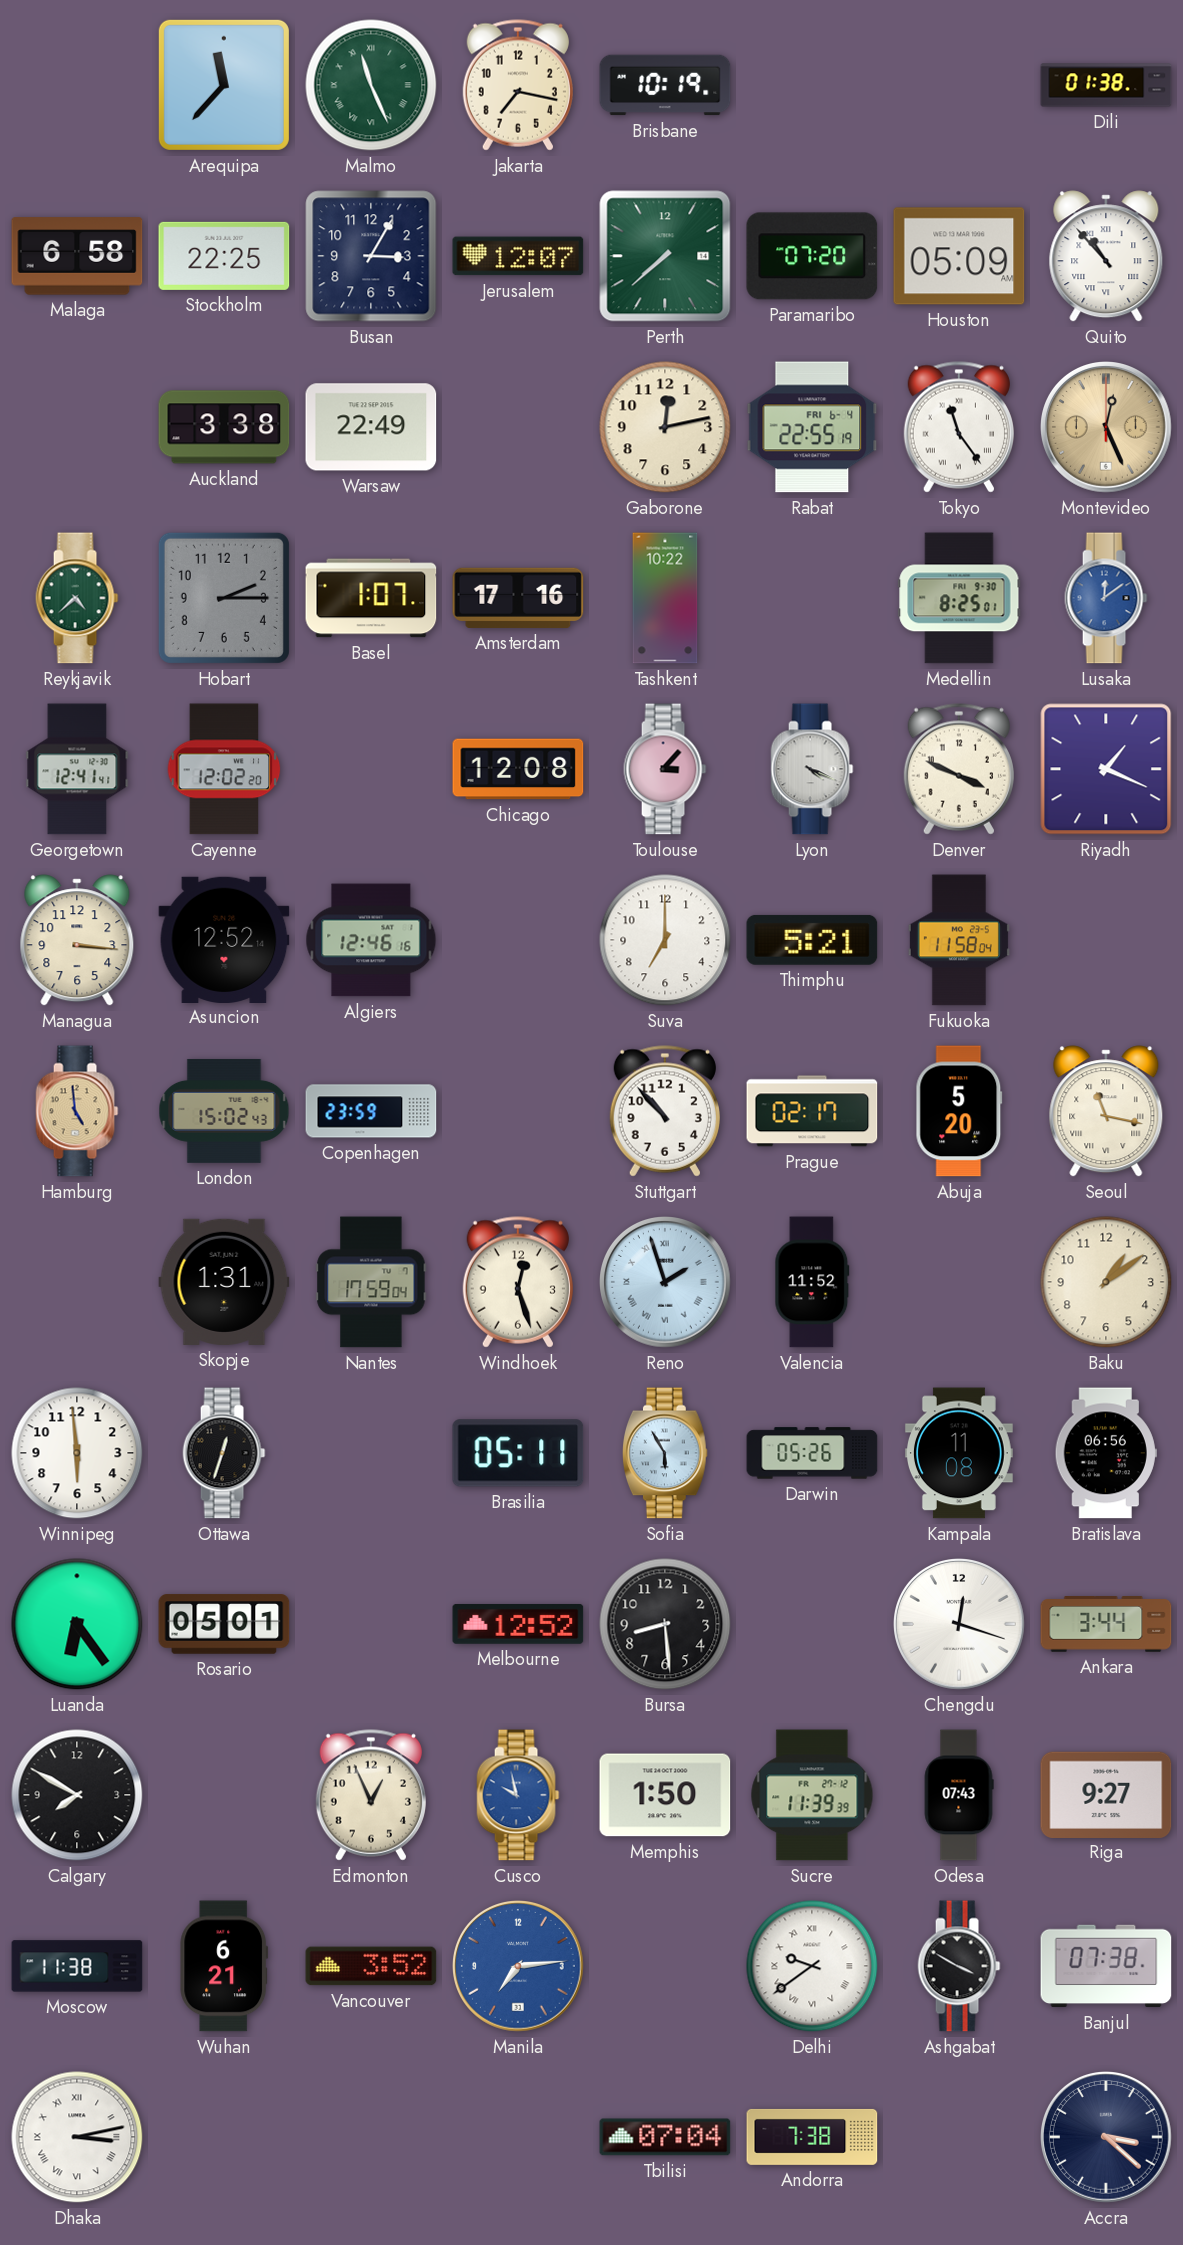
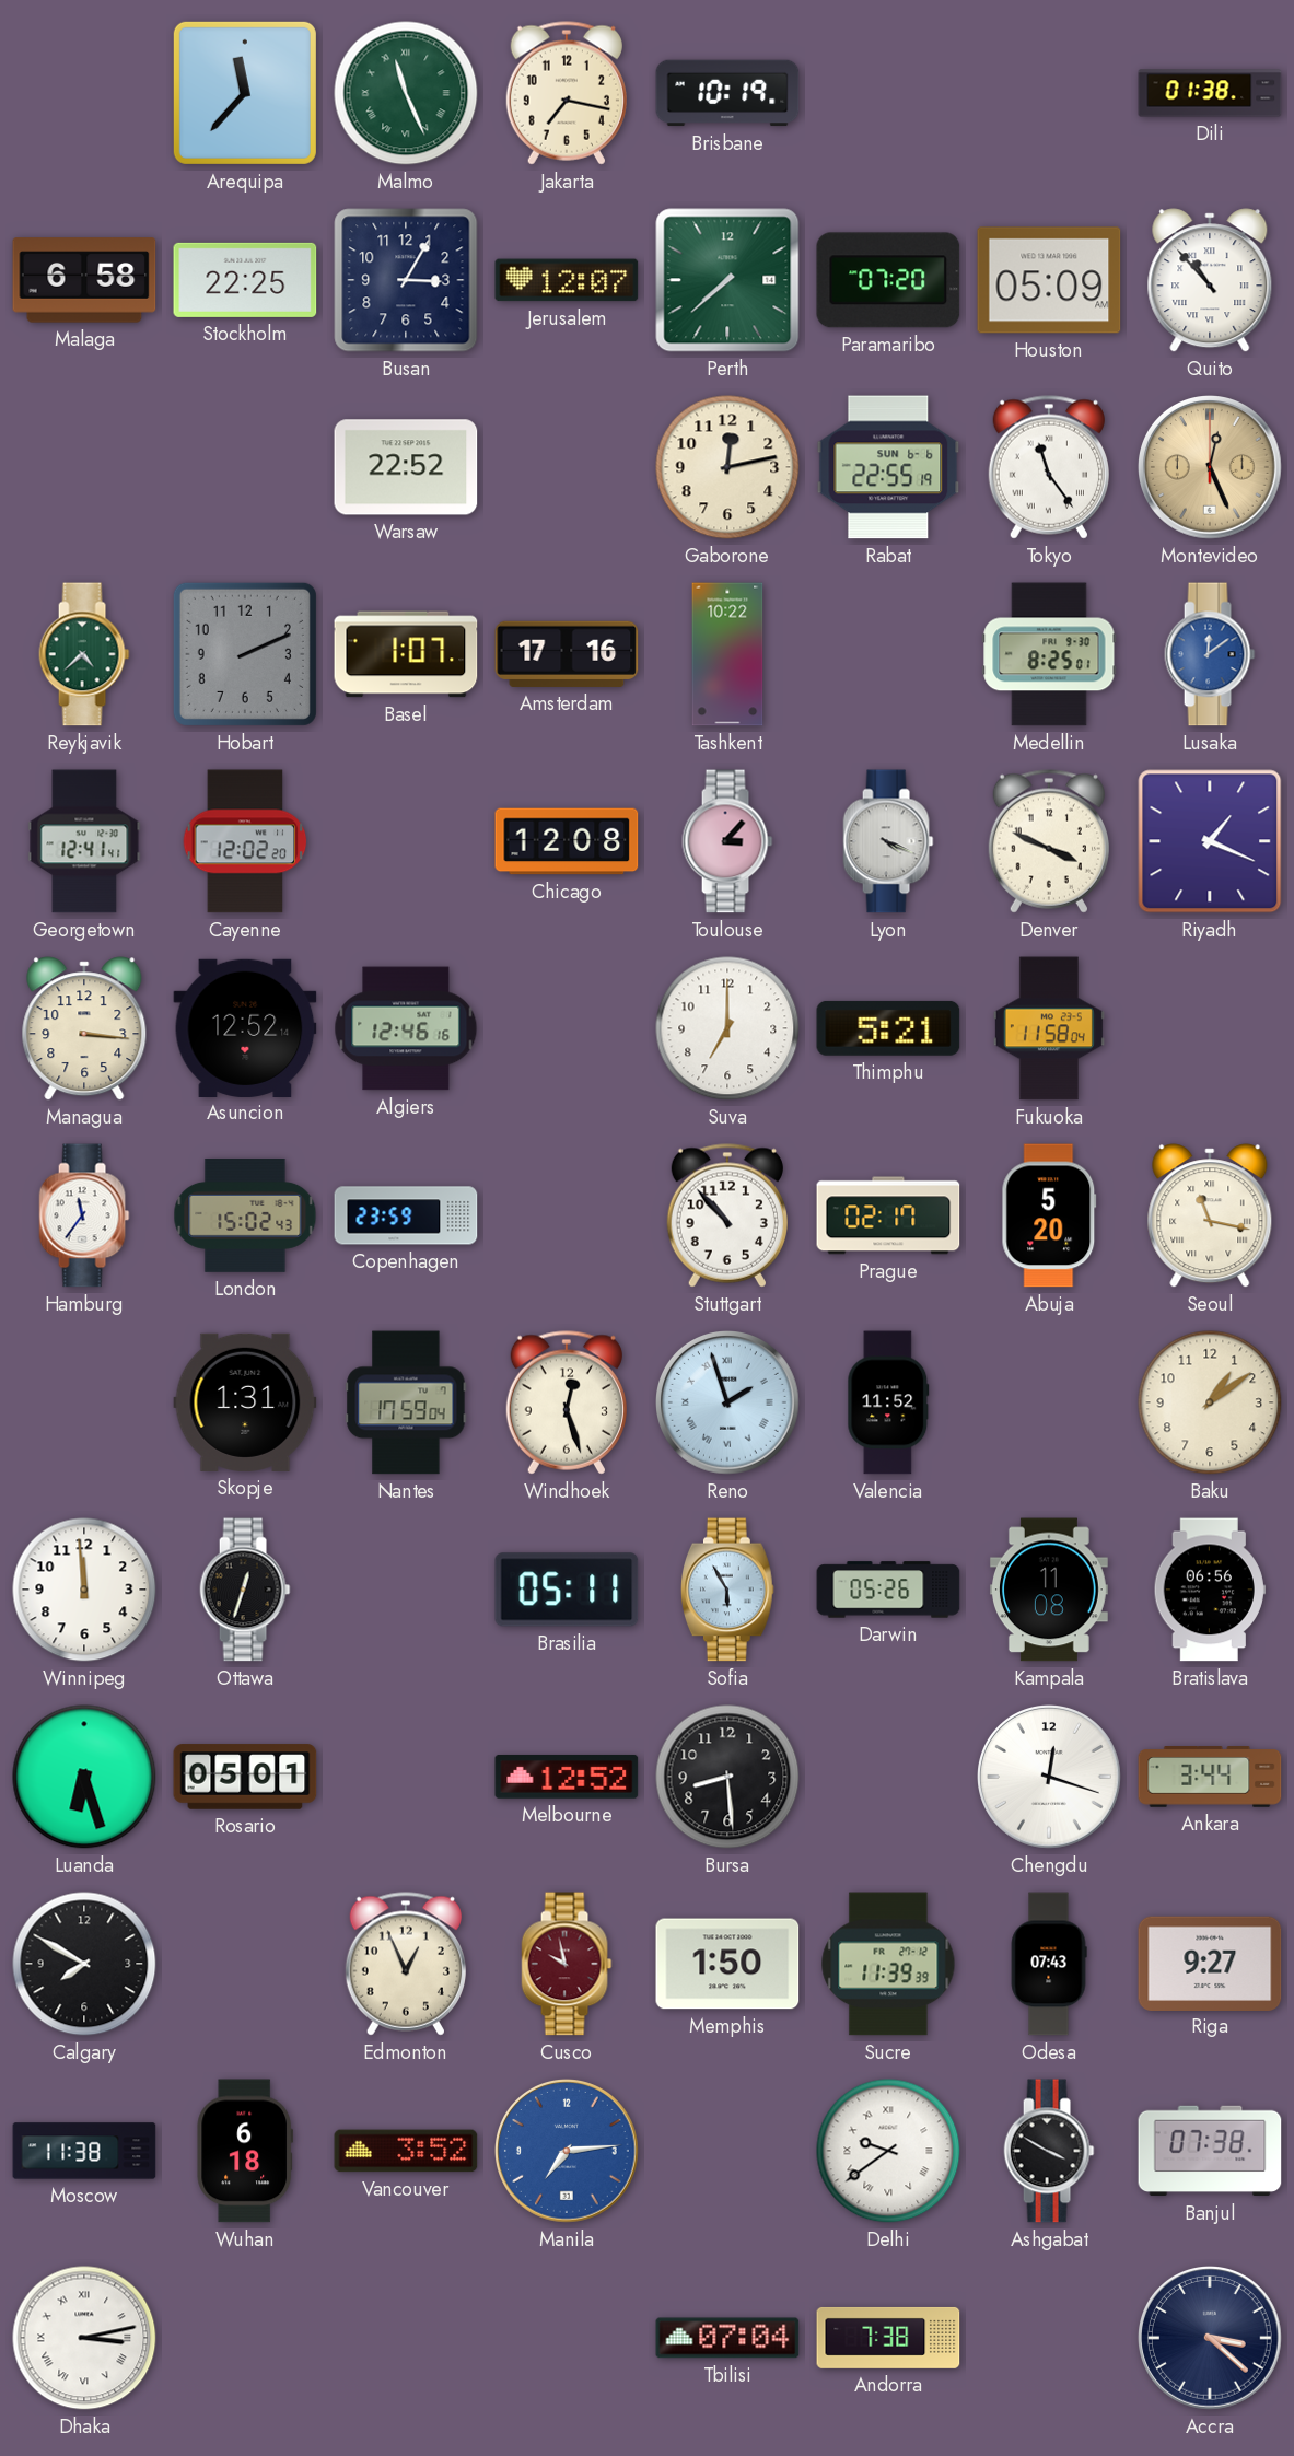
Auckland: 3:38 -> none
Warsaw: 22:49 -> 22:52
Rabat date: FRI 6-4 -> SUN 6-6
Hobart: 2:15 -> 2:11
Hamburg: 4:59 -> 11:36
Hamburg dial: champagne -> white
Winnipeg: 5:59 -> 11:59
Luanda: 6:24 -> 6:27
Cusco dial: blue -> burgundy
Wuhan: 6:21 -> 6:18
